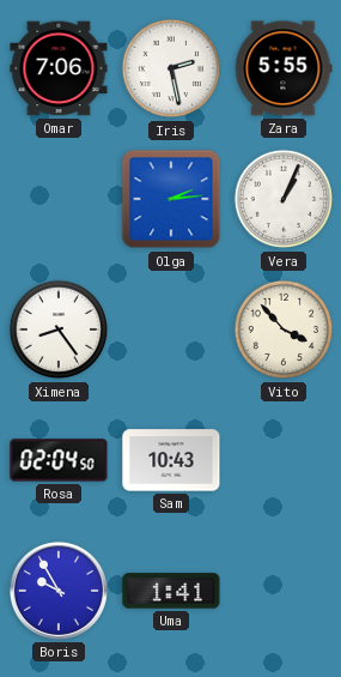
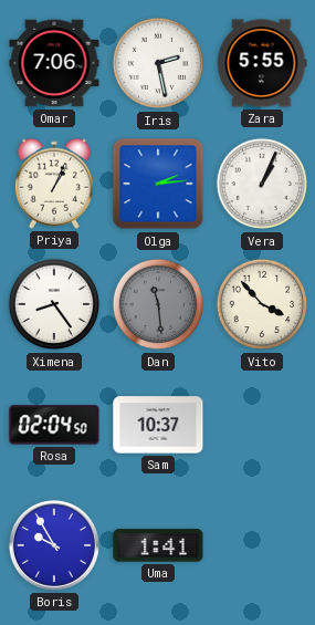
Priya: none -> 1:04
Dan: none -> 11:29
Sam: 10:43 -> 10:37
